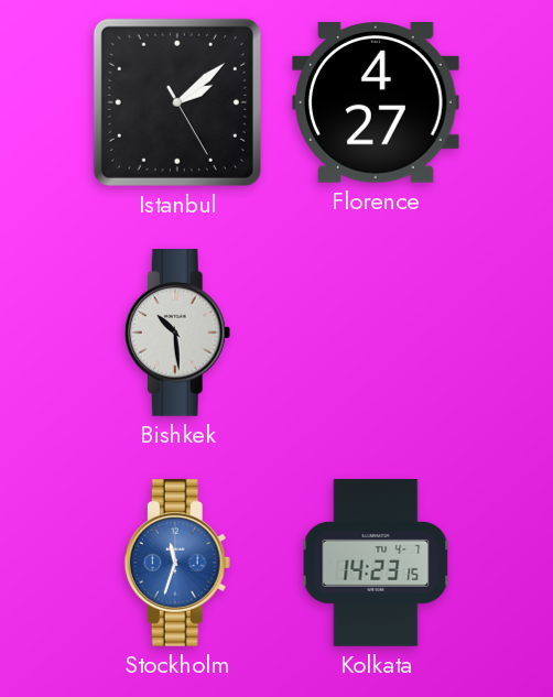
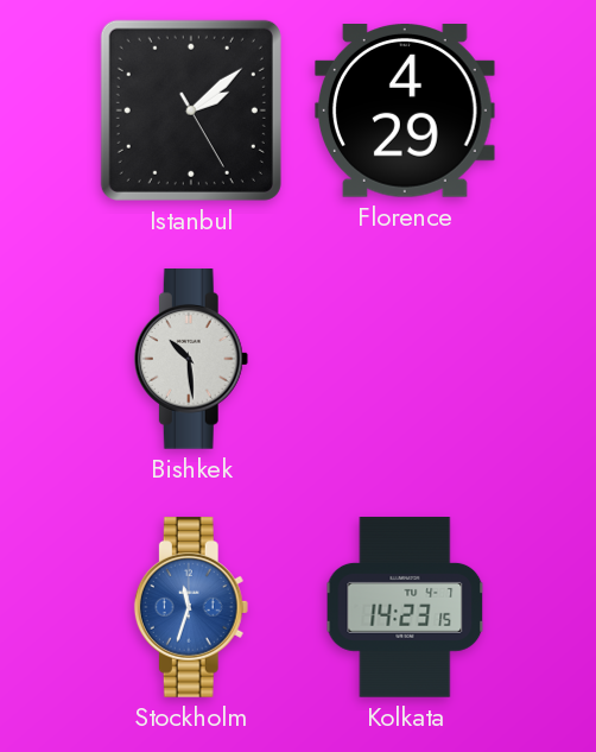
Florence: 4:27 -> 4:29
